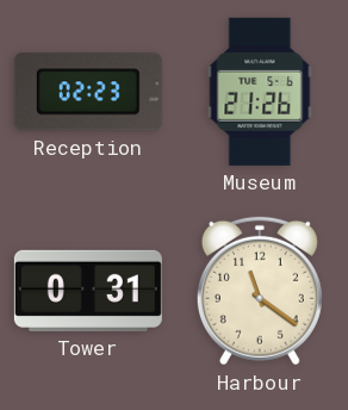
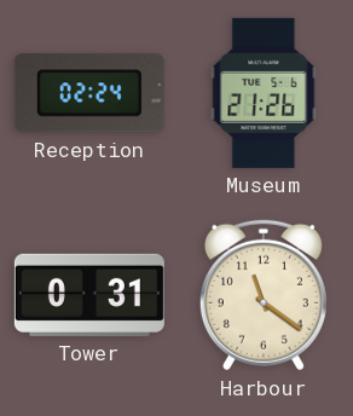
Reception: 02:23 -> 02:24
